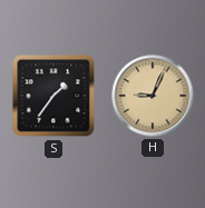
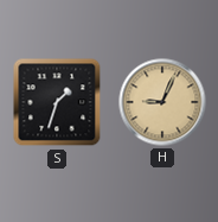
S: 1:36 -> 1:33
